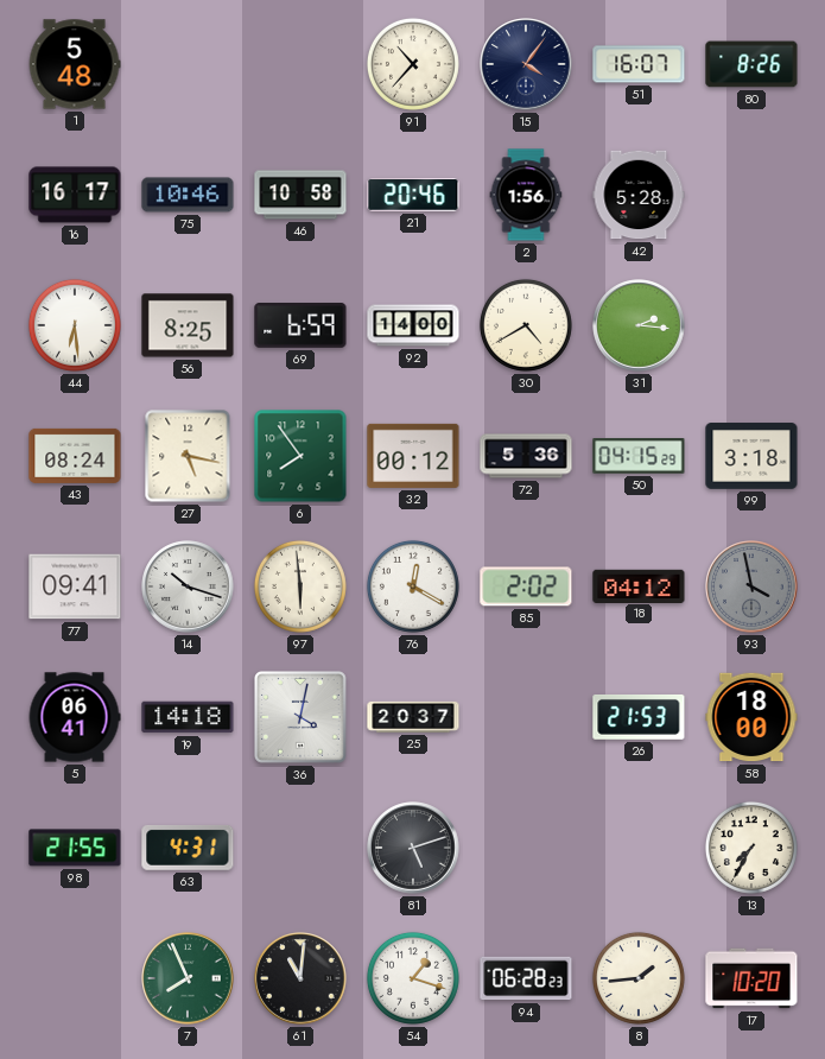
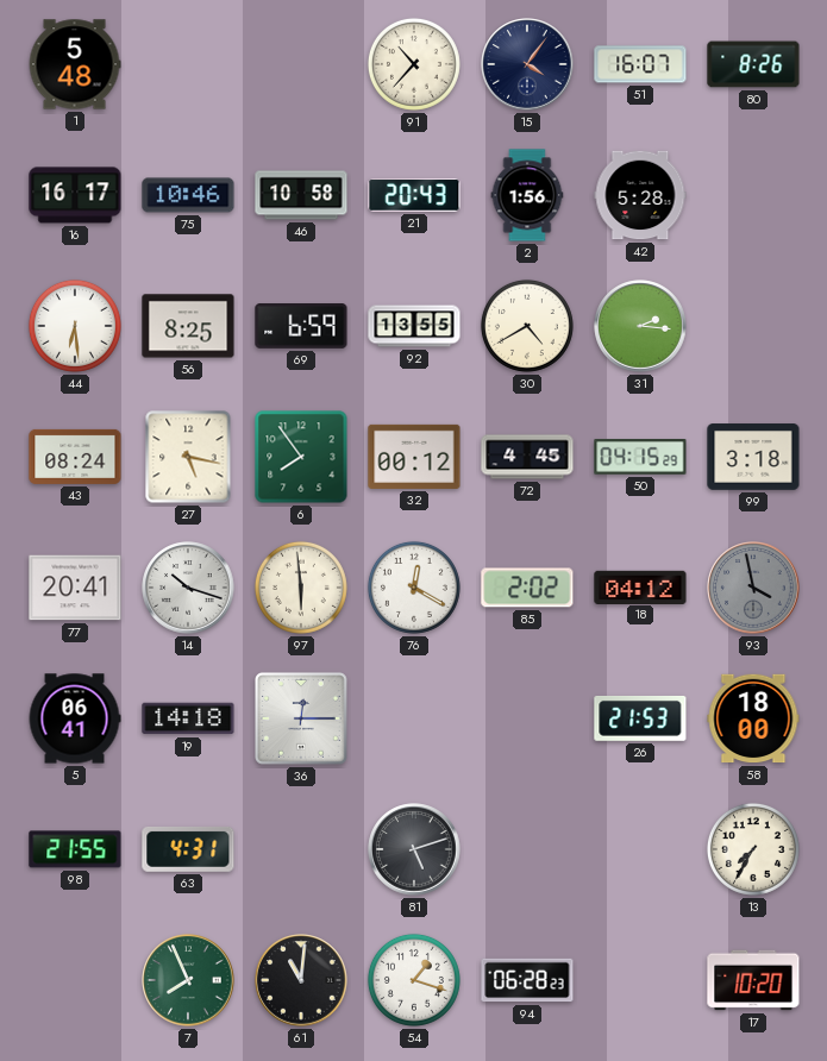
21: 20:46 -> 20:43
92: 14:00 -> 13:55
72: 5:36 -> 4:45
77: 09:41 -> 20:41
36: 4:02 -> 12:15
25: 20:37 -> none
8: 1:44 -> none
